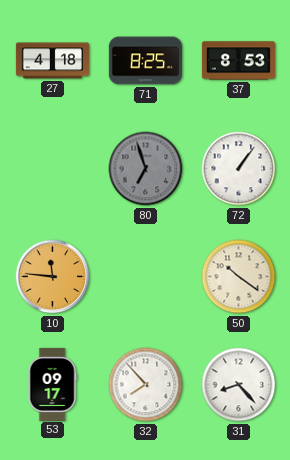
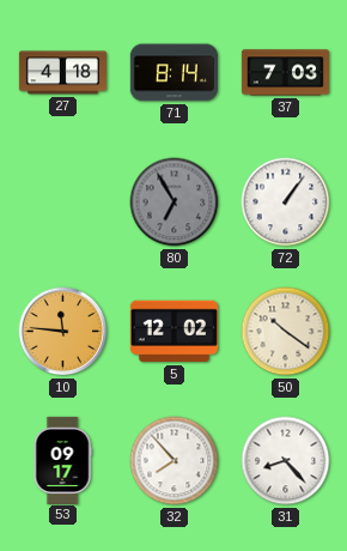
71: 8:25 -> 8:14
37: 8:53 -> 7:03
80: 6:57 -> 6:55
5: none -> 12:02
